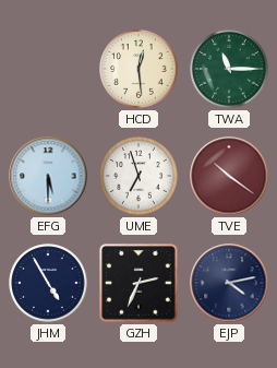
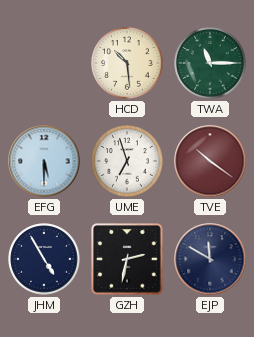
HCD: 12:29 -> 10:29
GZH: 2:34 -> 2:32
EJP: 4:13 -> 11:50
